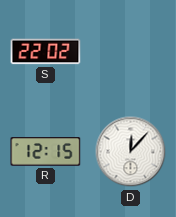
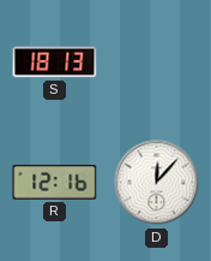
S: 22:02 -> 18:13
R: 12:15 -> 12:16
